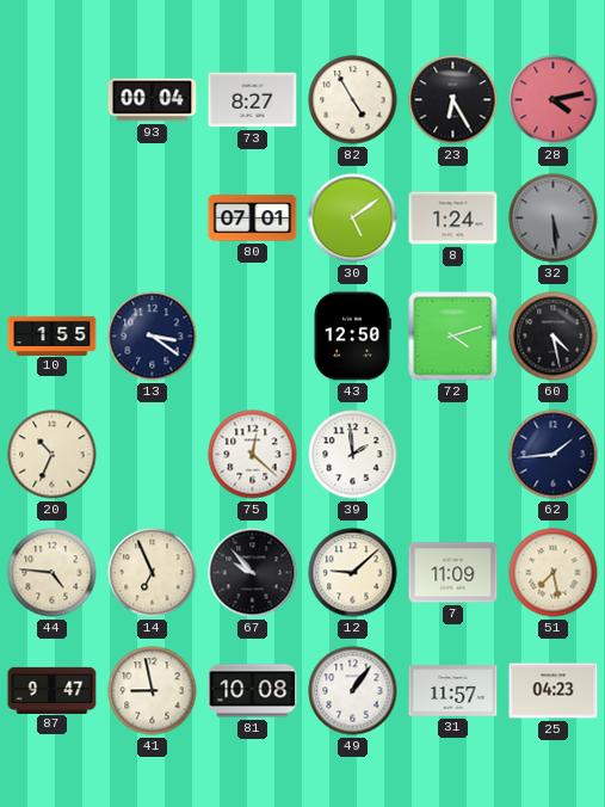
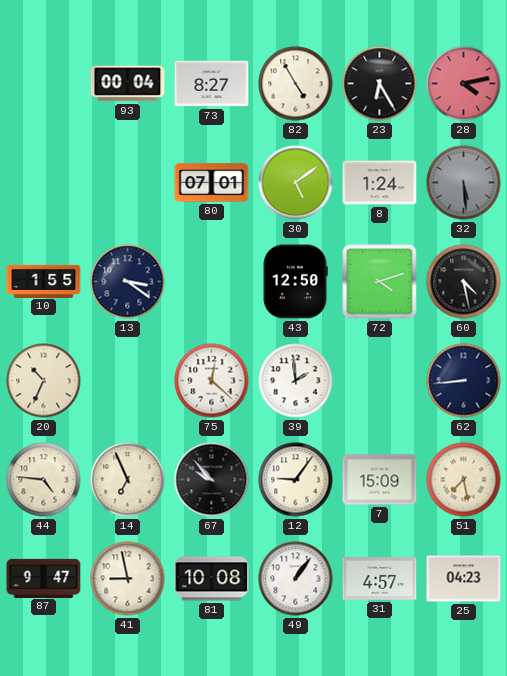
62: 1:44 -> 8:44
12: 9:08 -> 9:06
7: 11:09 -> 15:09
31: 11:57 -> 4:57
